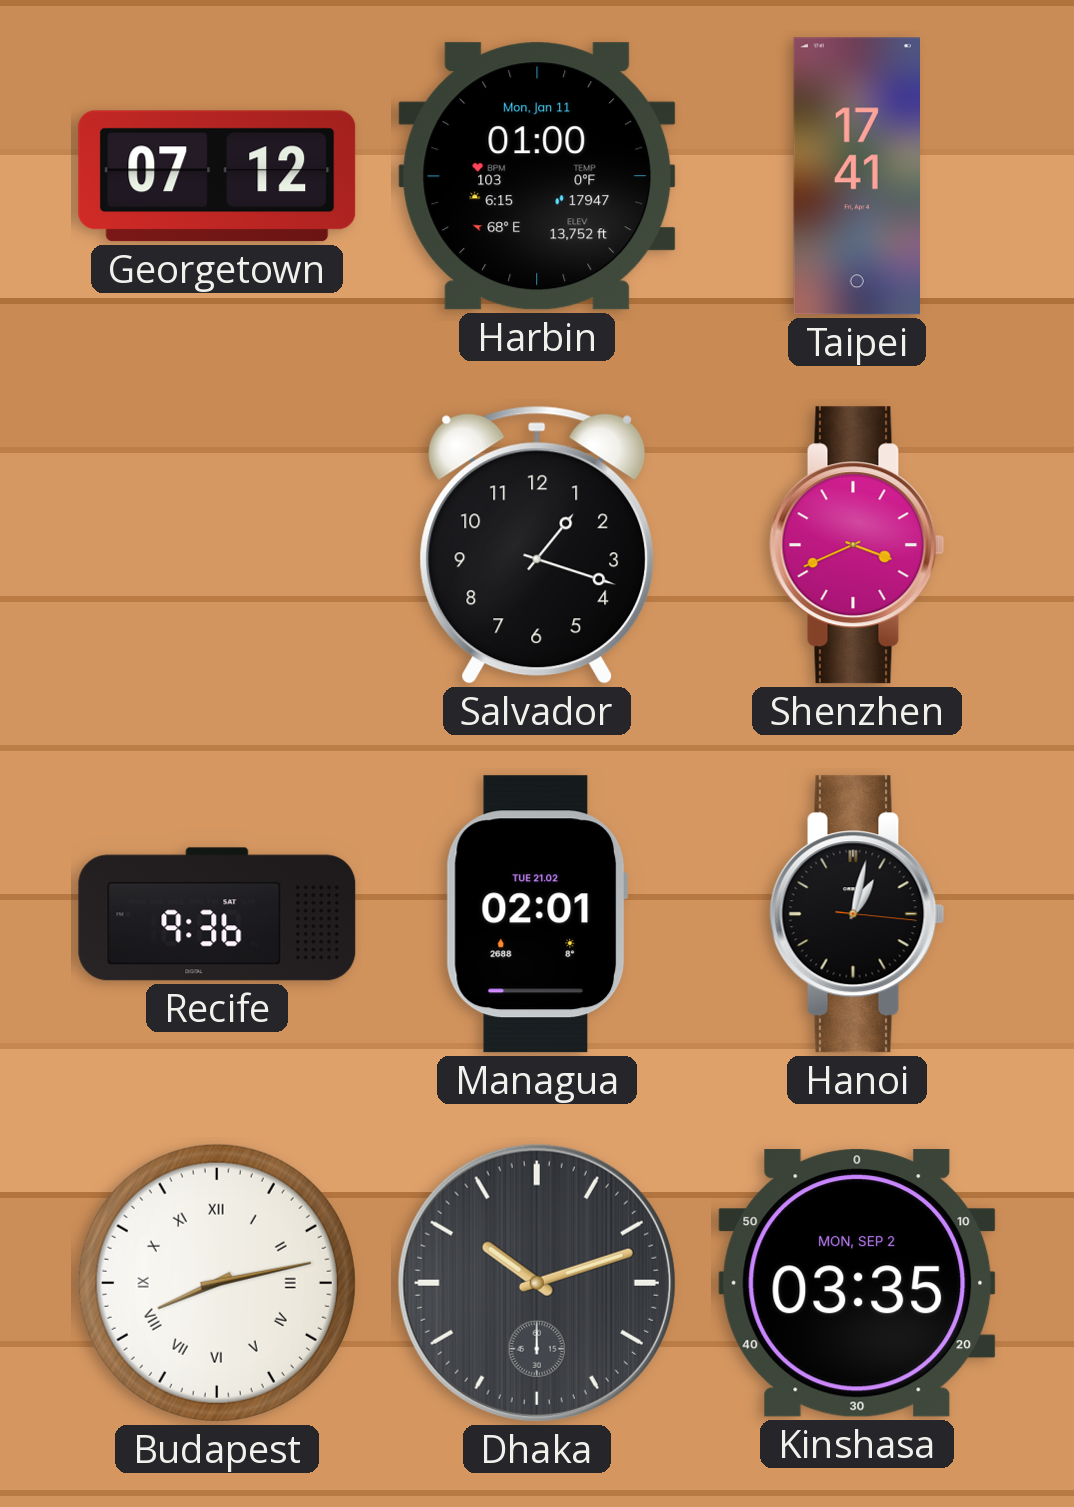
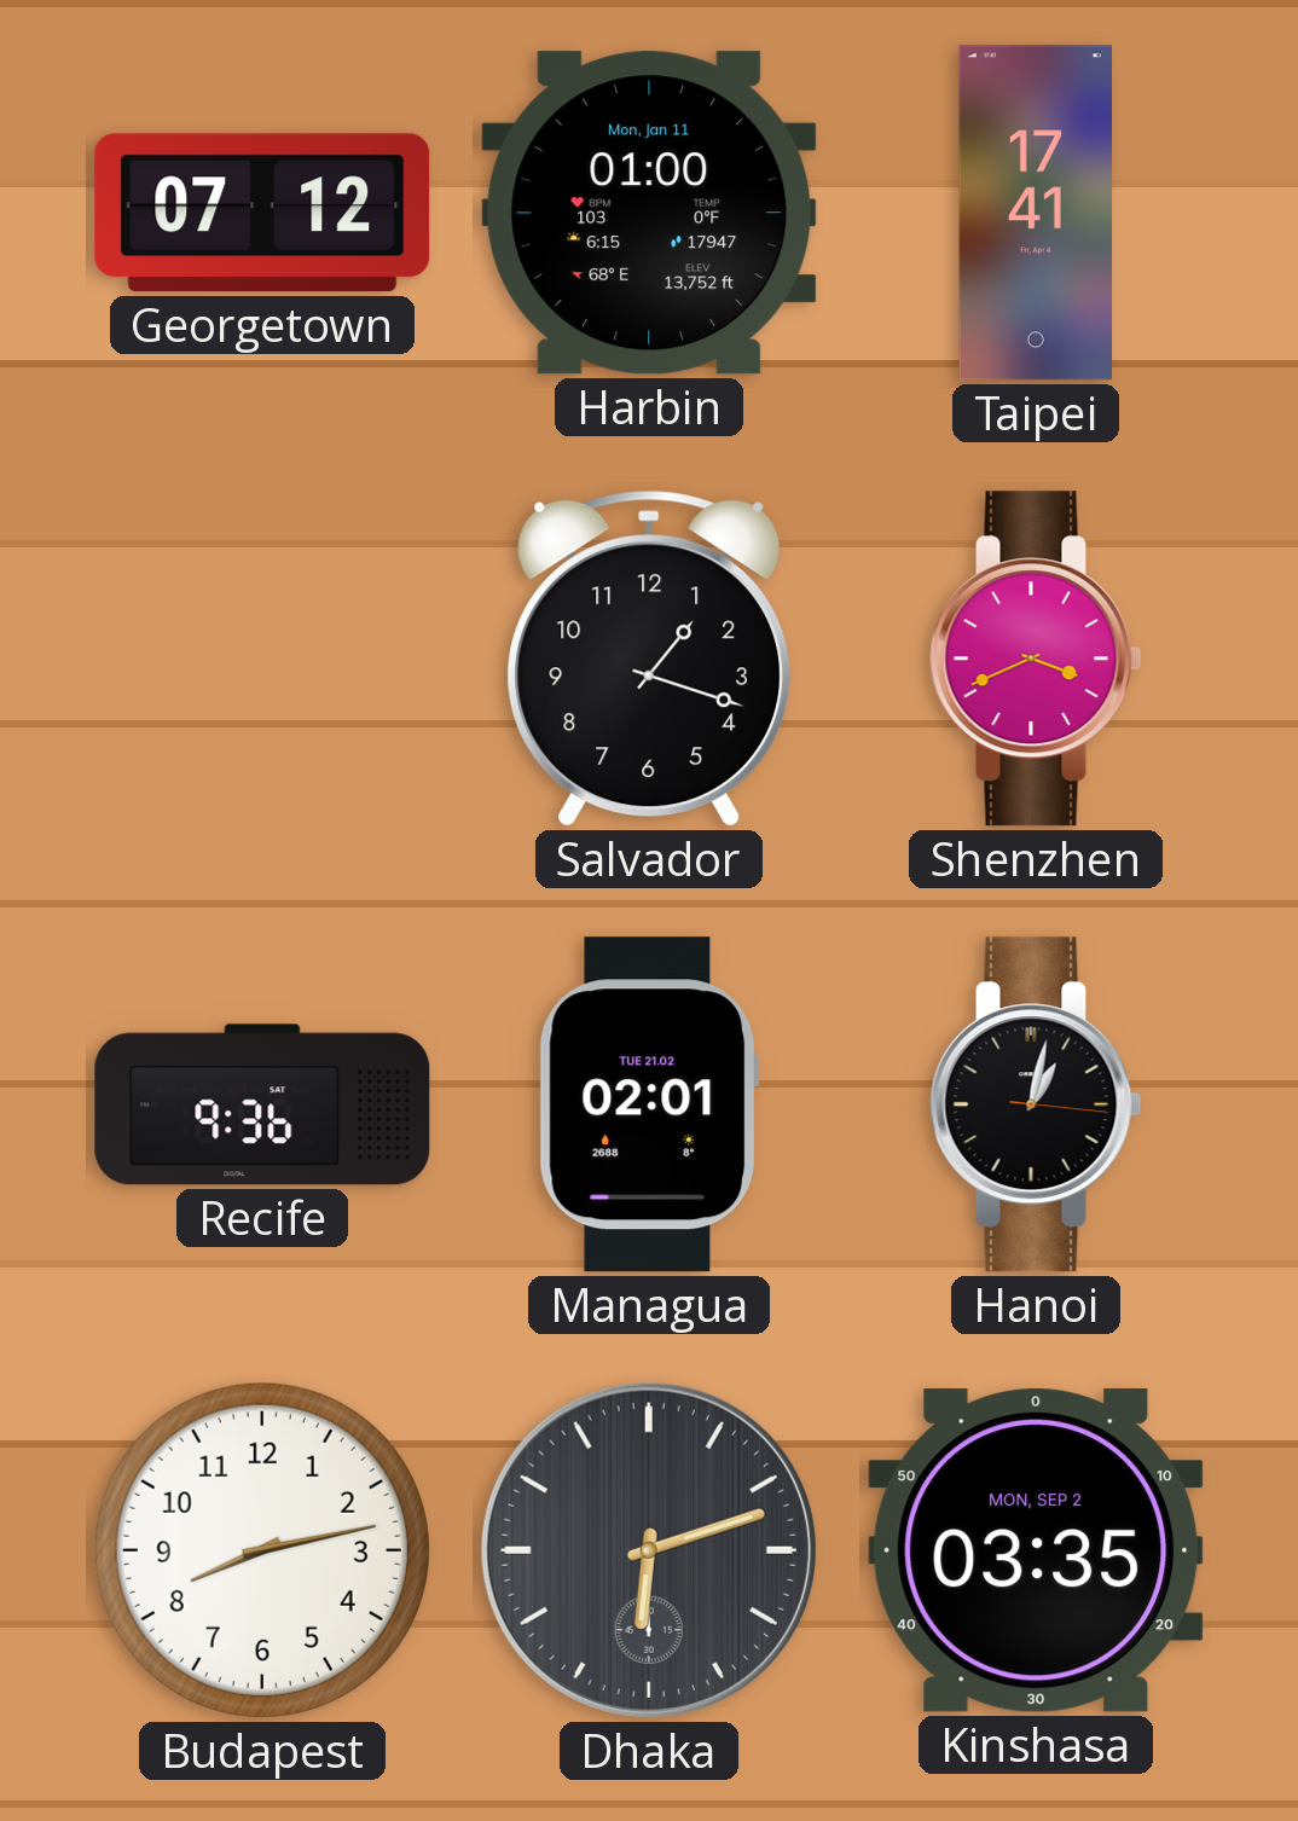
Budapest numerals: Roman -> Arabic
Dhaka: 10:12 -> 6:12
